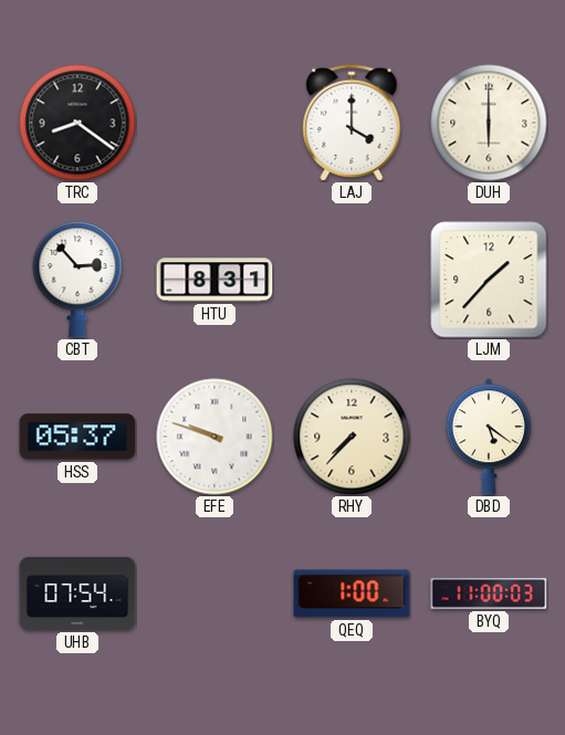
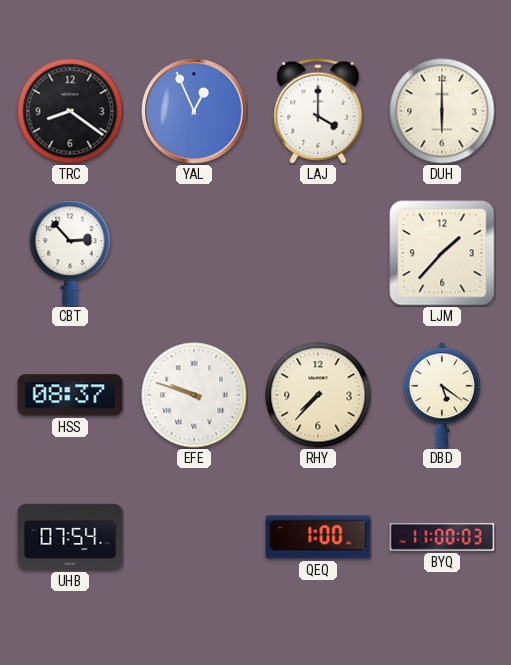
YAL: none -> 12:56
HTU: 8:31 -> none
HSS: 05:37 -> 08:37
